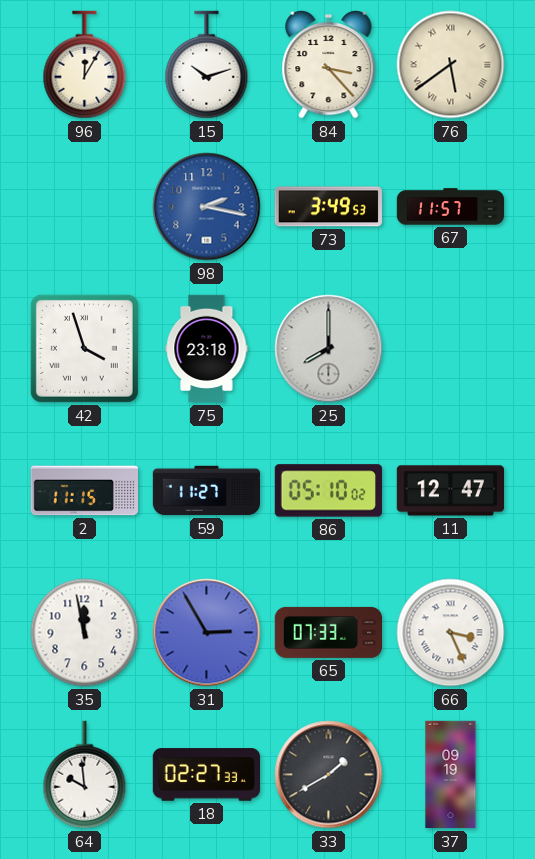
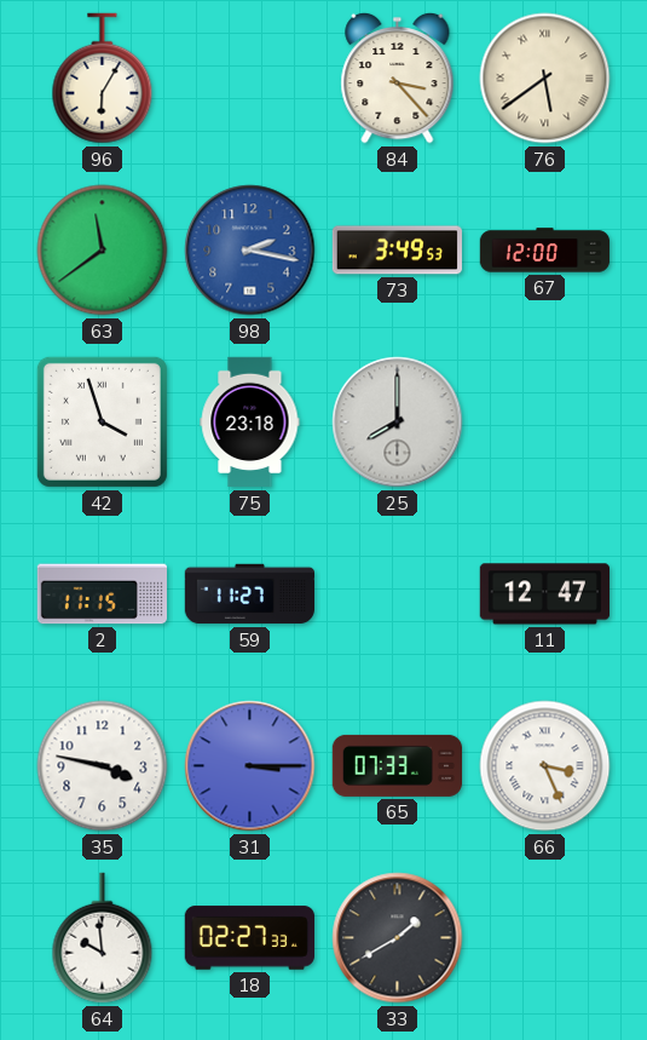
96: 12:05 -> 6:05
15: 10:12 -> none
63: none -> 11:39
67: 11:57 -> 12:00
86: 05:10 -> none
35: 11:58 -> 3:47
31: 2:55 -> 3:15
37: 09:19 -> none
